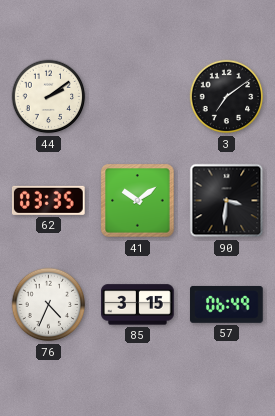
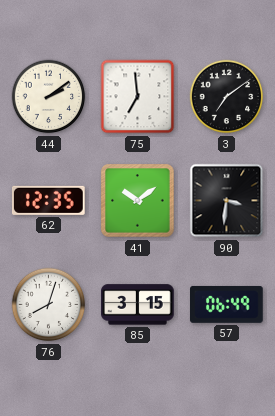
75: none -> 6:59
62: 03:35 -> 12:35
76: 4:34 -> 8:03
